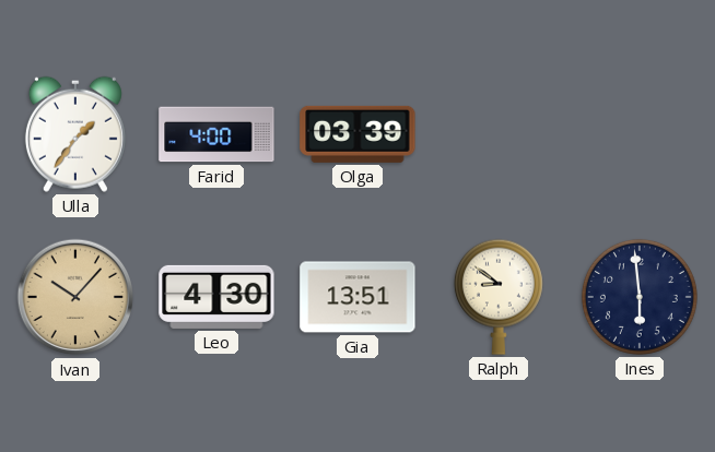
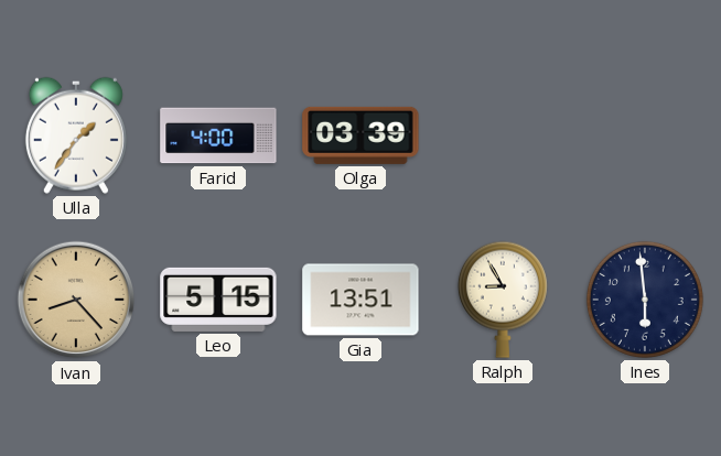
Ivan: 10:07 -> 8:23
Leo: 4:30 -> 5:15
Ralph: 8:51 -> 8:55
